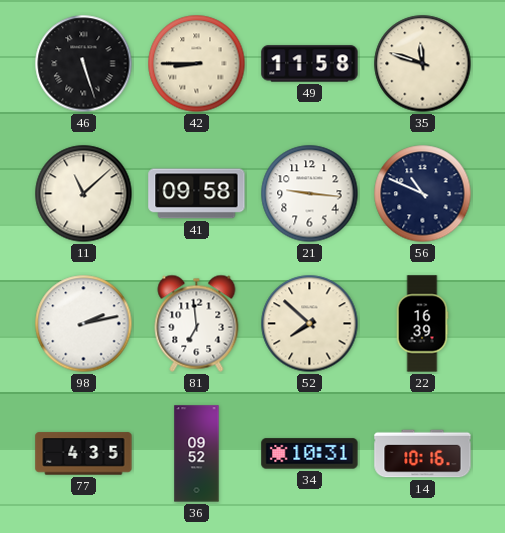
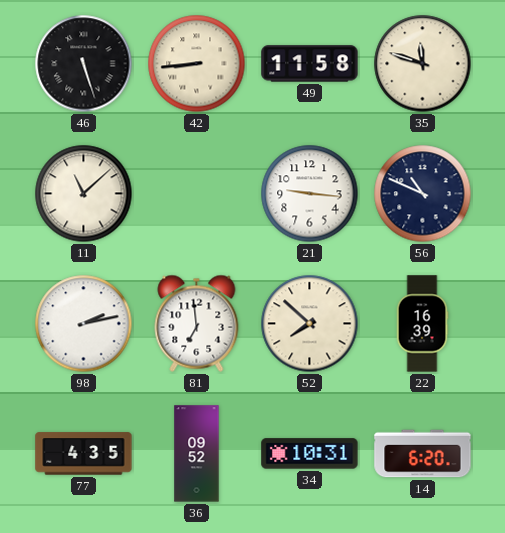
42: 8:45 -> 8:44
41: 09:58 -> none
14: 10:16 -> 6:20
